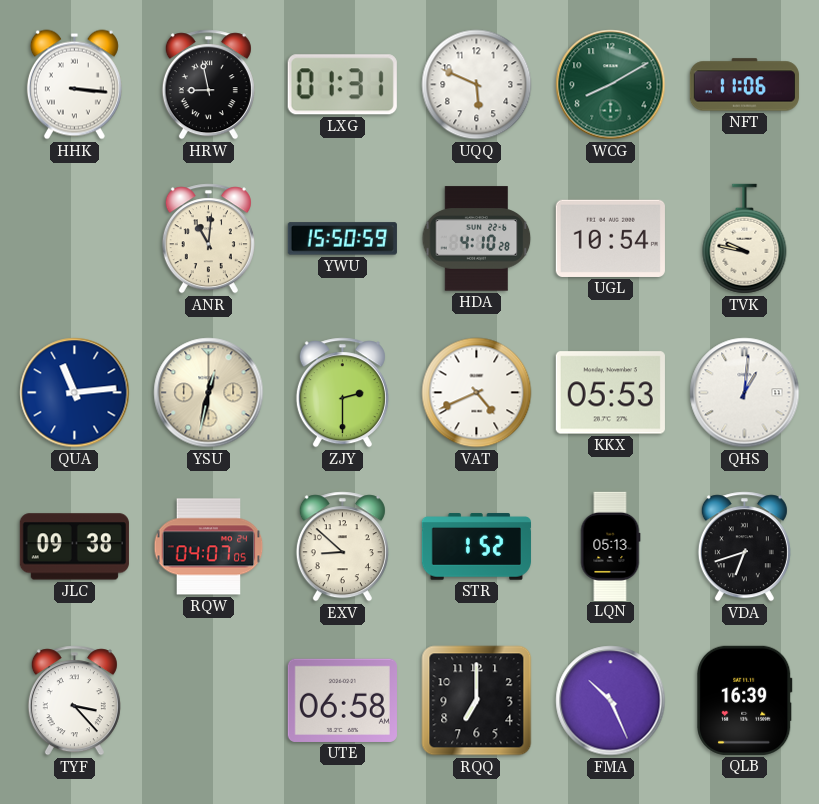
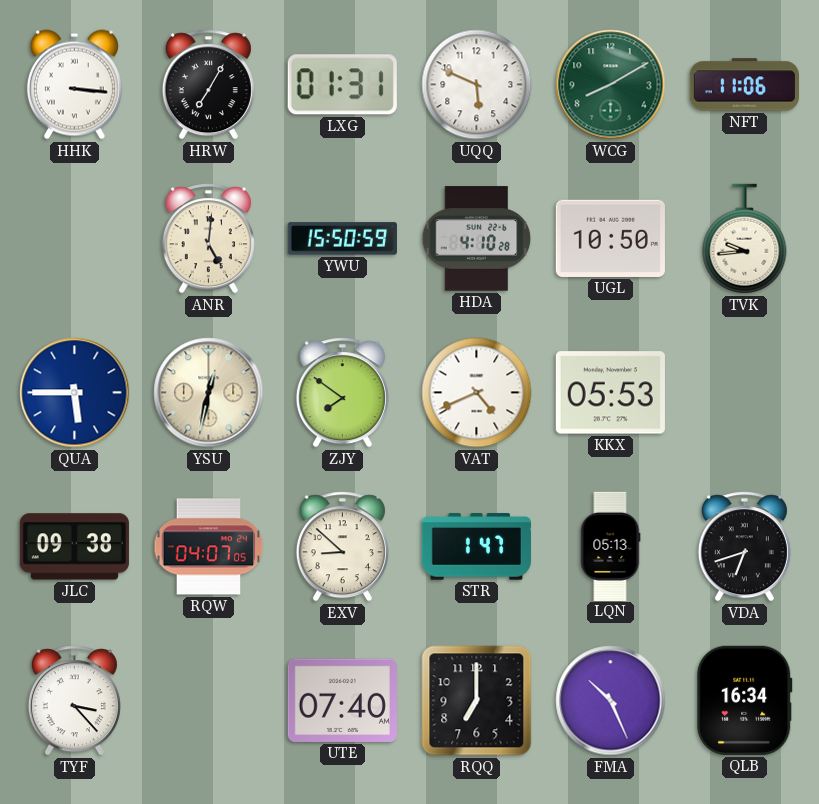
HRW: 8:58 -> 7:05
ANR: 11:01 -> 5:01
UGL: 10:54 -> 10:50
TVK: 9:47 -> 9:44
QUA: 11:14 -> 5:45
ZJY: 2:30 -> 7:51
QHS: 1:01 -> none
STR: 1:52 -> 1:47
UTE: 06:58 -> 07:40
QLB: 16:39 -> 16:34
